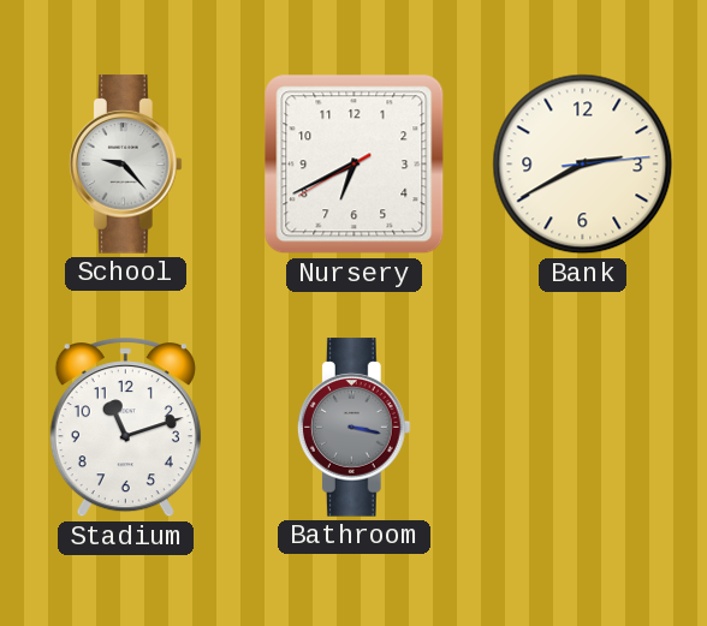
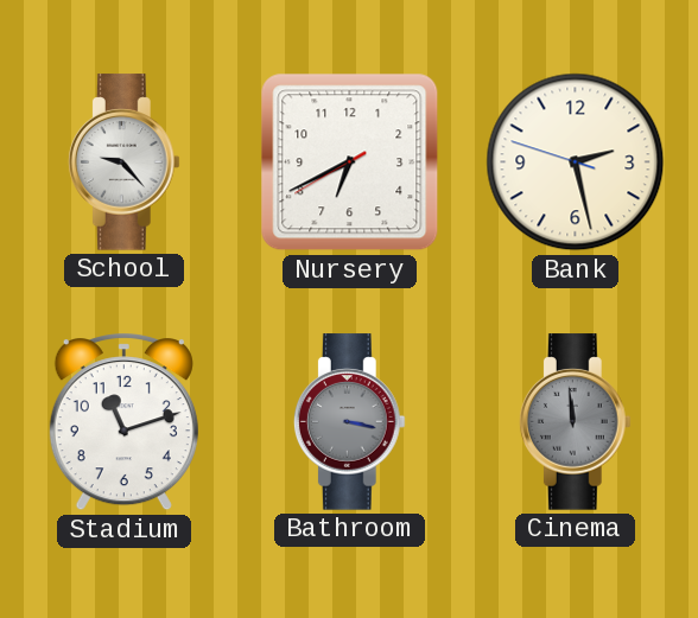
Bank: 2:40 -> 2:27
Cinema: none -> 11:59
